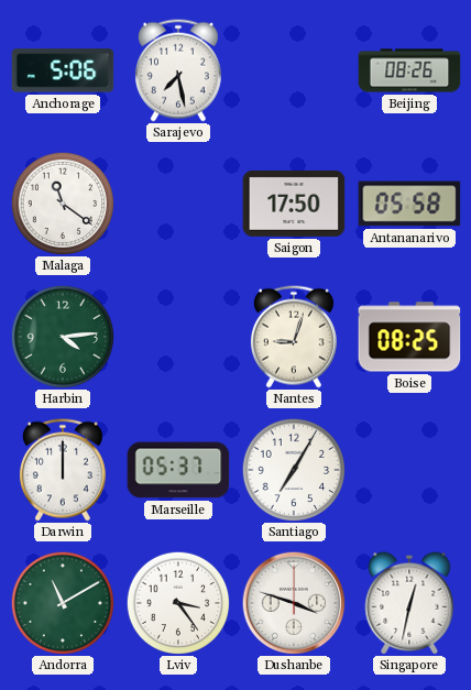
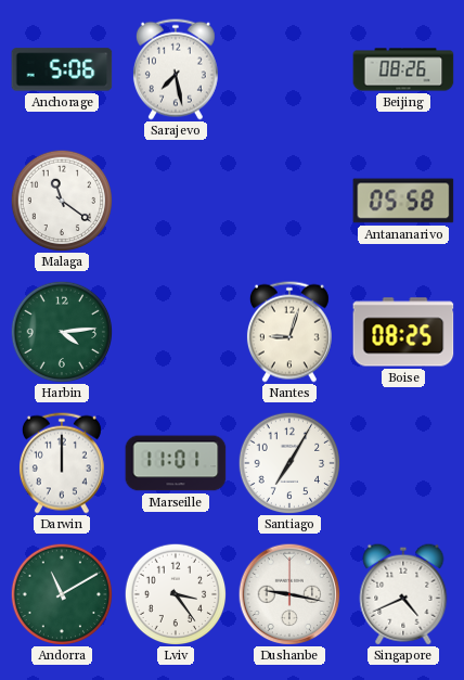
Saigon: 17:50 -> none
Marseille: 05:37 -> 11:01
Dushanbe: 3:48 -> 9:17
Singapore: 12:32 -> 4:41
